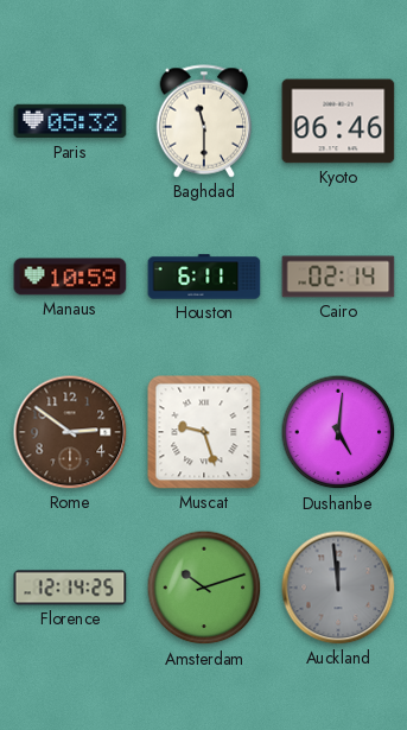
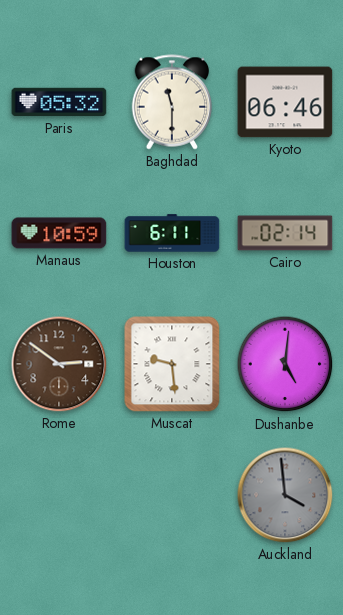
Muscat: 9:27 -> 9:29
Florence: 12:14 -> none
Amsterdam: 10:12 -> none
Auckland: 11:59 -> 3:59
